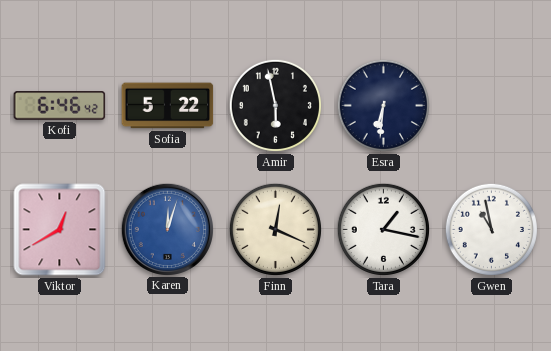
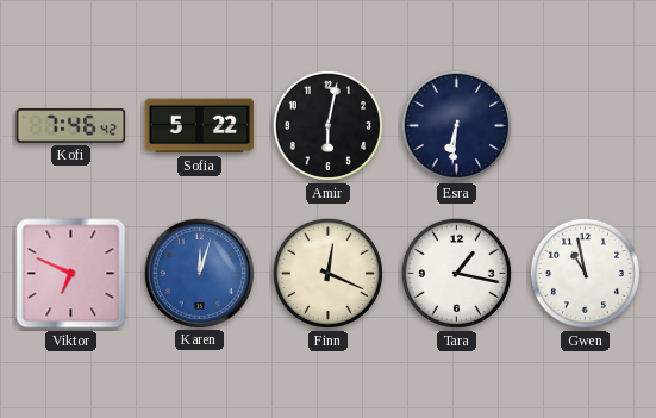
Kofi: 6:46 -> 7:46
Amir: 5:58 -> 6:02
Viktor: 12:40 -> 6:49
